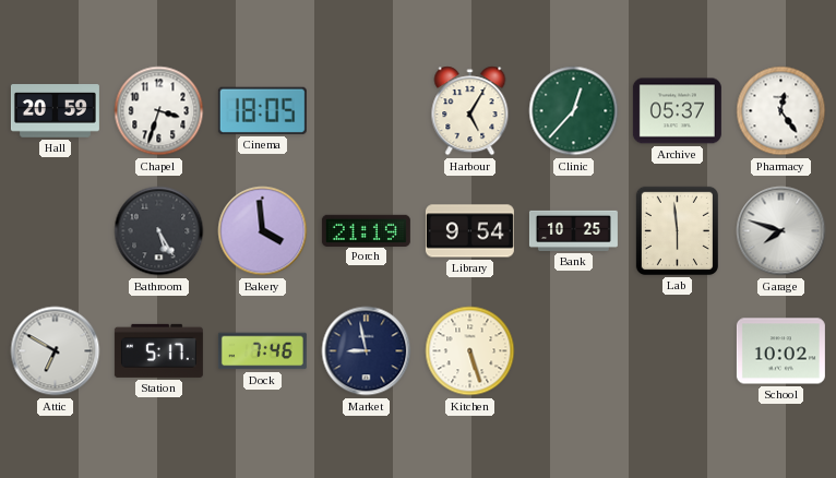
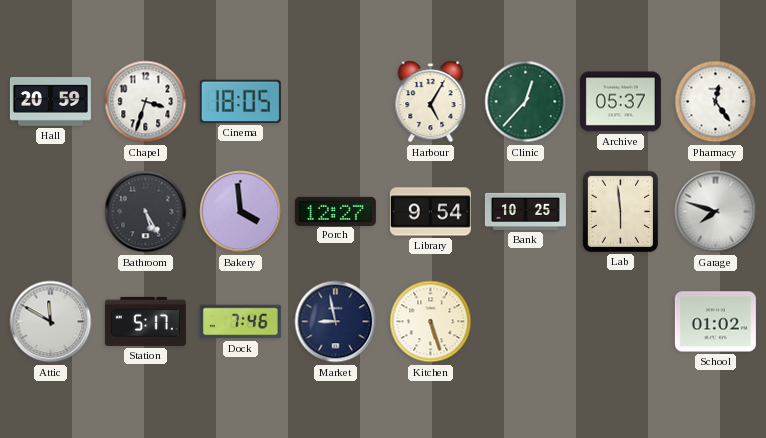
Porch: 21:19 -> 12:27
Attic: 6:50 -> 11:50
School: 10:02 -> 01:02
